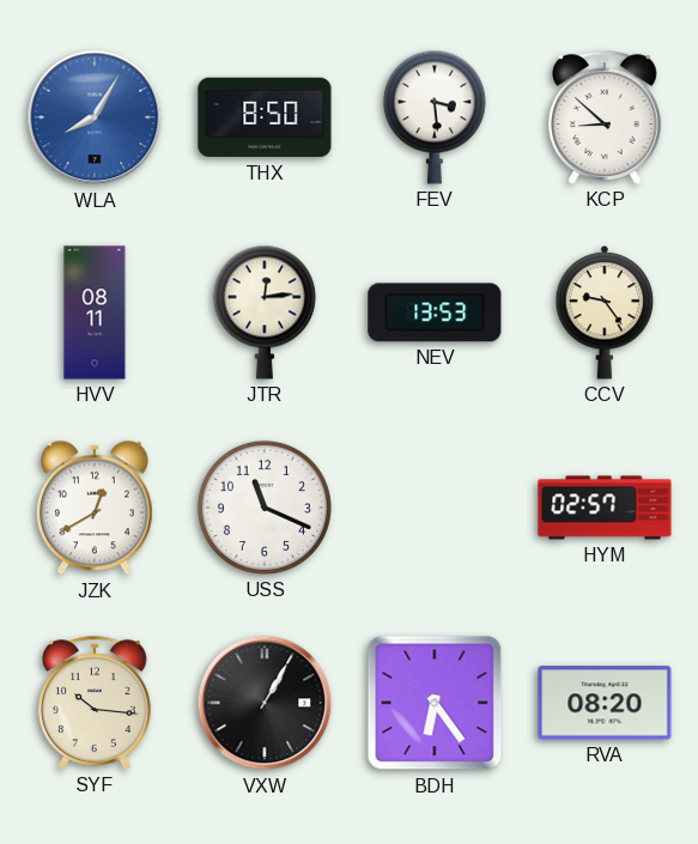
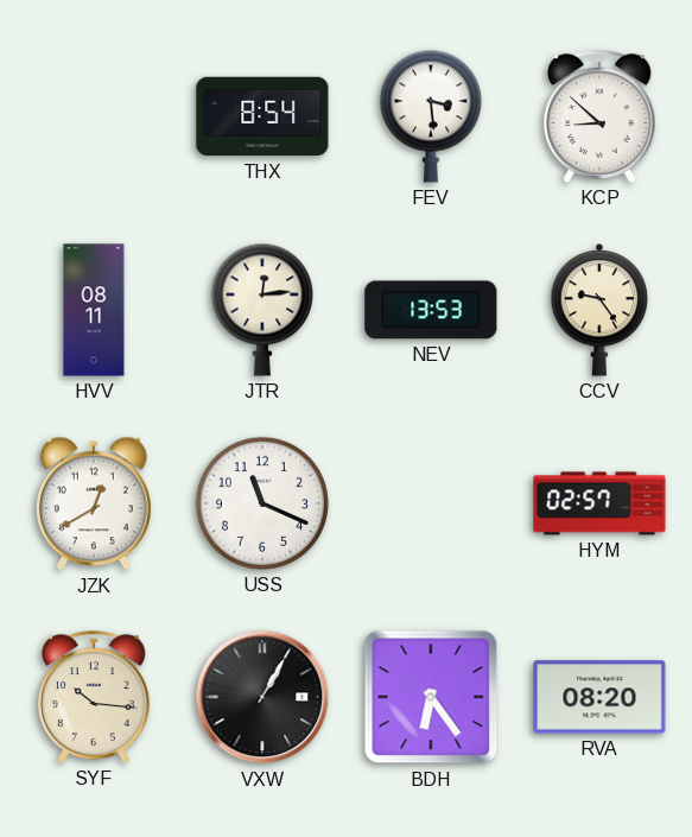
WLA: 8:05 -> none
THX: 8:50 -> 8:54
